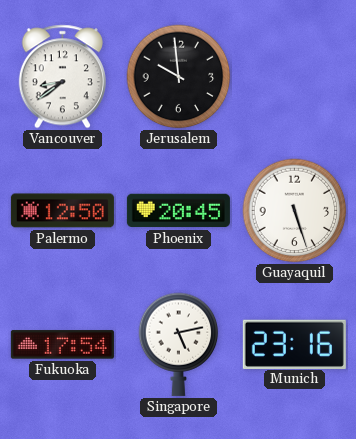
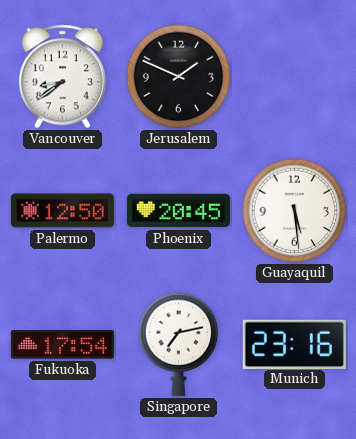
Jerusalem: 9:59 -> 1:49
Guayaquil: 5:27 -> 5:29
Singapore: 5:13 -> 7:13
